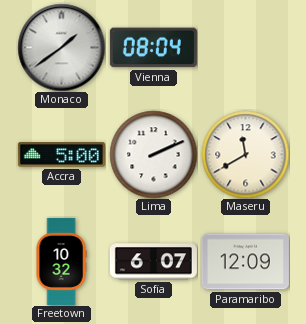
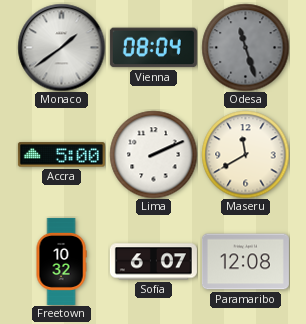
Odesa: none -> 11:27
Paramaribo: 12:09 -> 12:08
